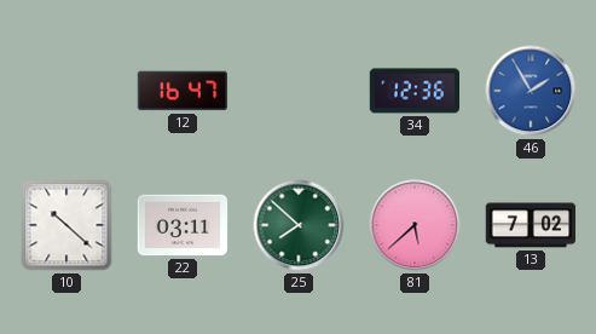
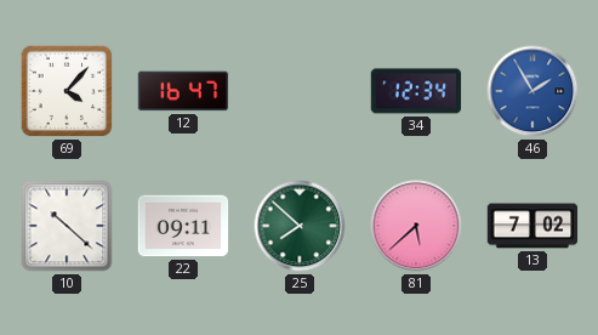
69: none -> 4:07
34: 12:36 -> 12:34
22: 03:11 -> 09:11
